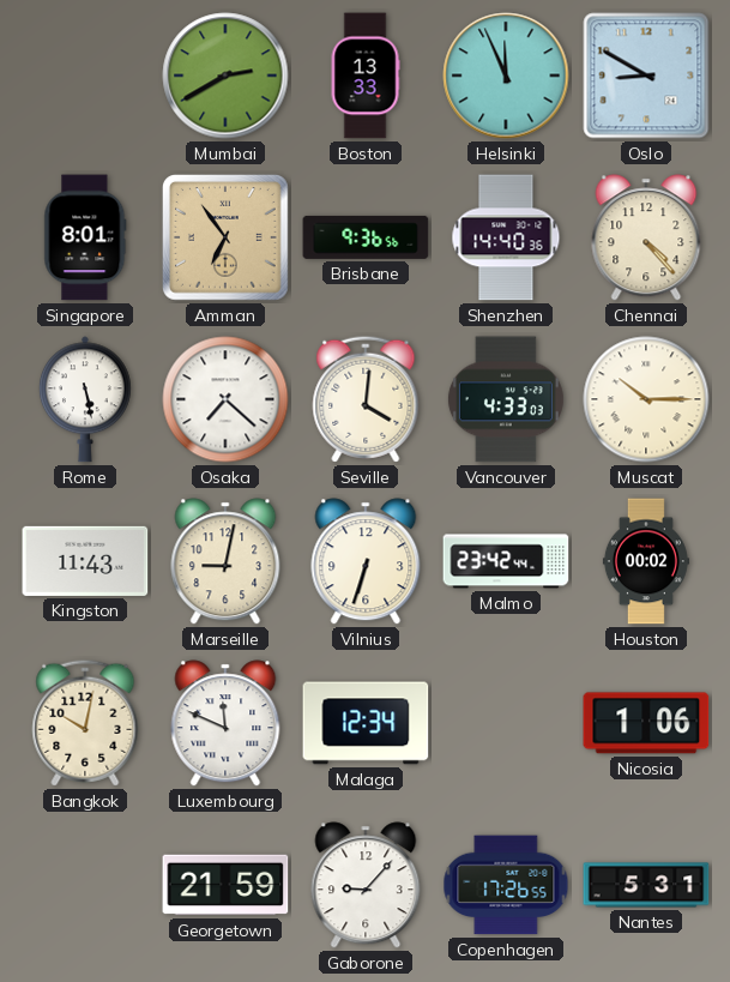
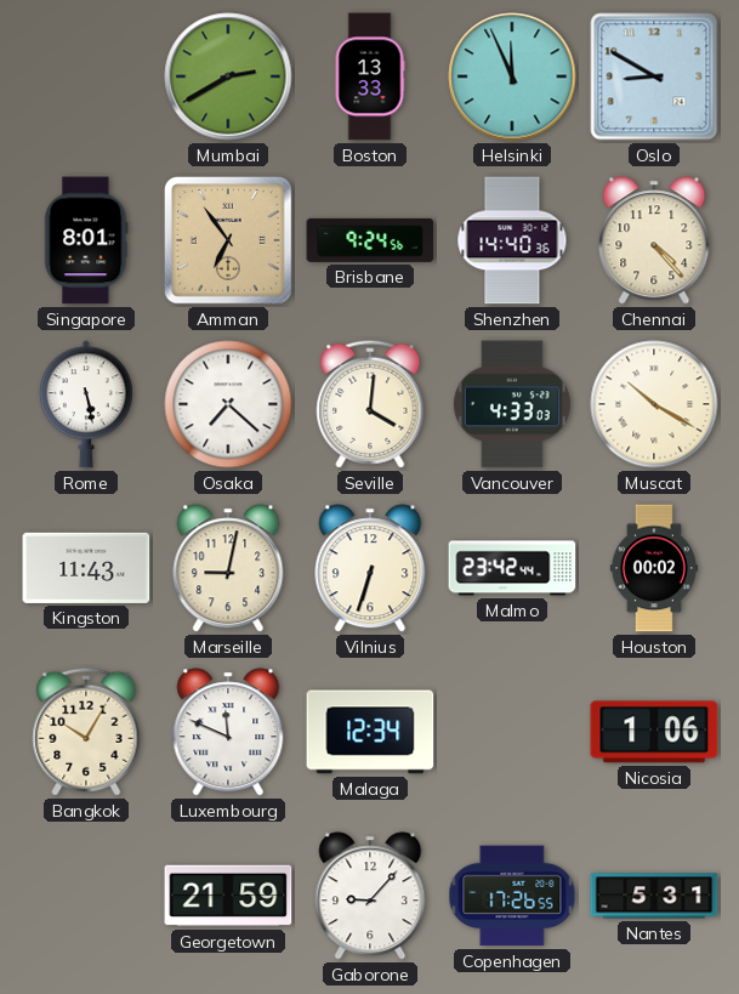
Brisbane: 9:36 -> 9:24
Muscat: 10:15 -> 10:20
Bangkok: 10:02 -> 10:05
